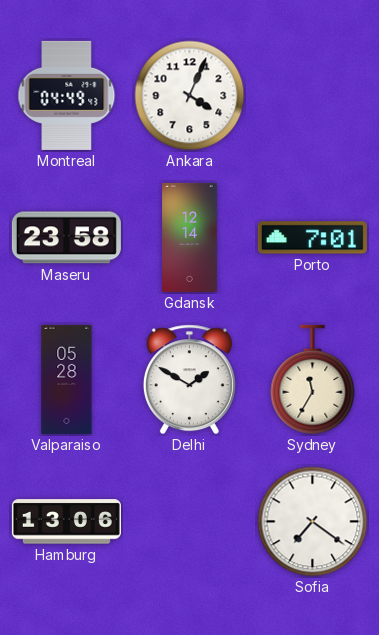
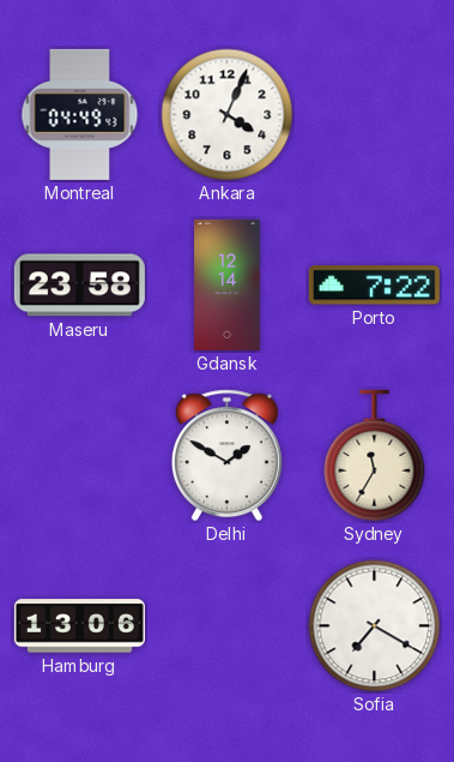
Porto: 7:01 -> 7:22
Valparaiso: 05:28 -> none
Sofia: 7:21 -> 7:20
